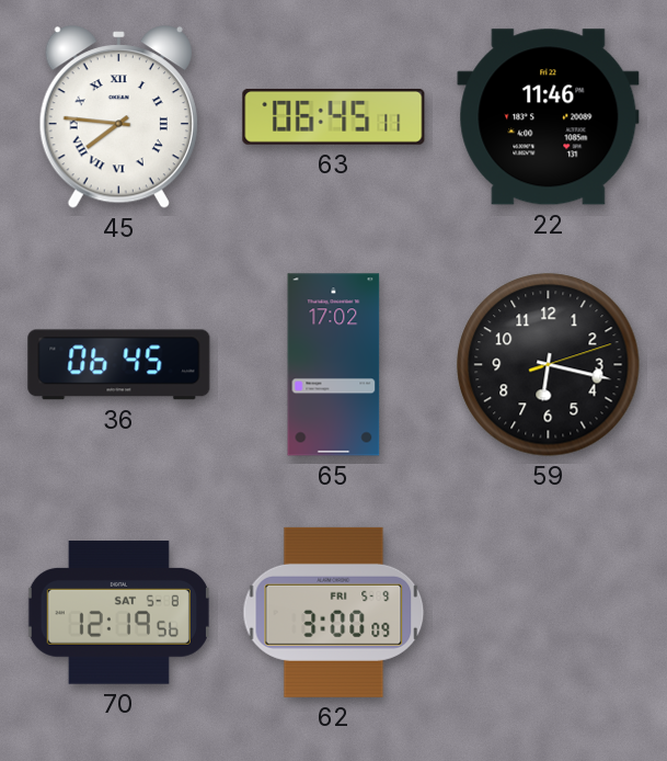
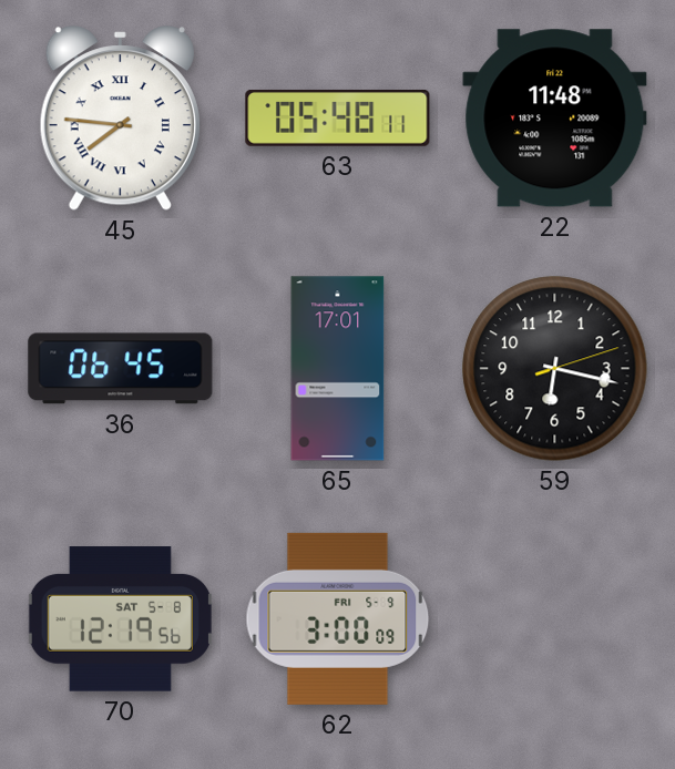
63: 06:45 -> 05:48
22: 11:46 -> 11:48
65: 17:02 -> 17:01
